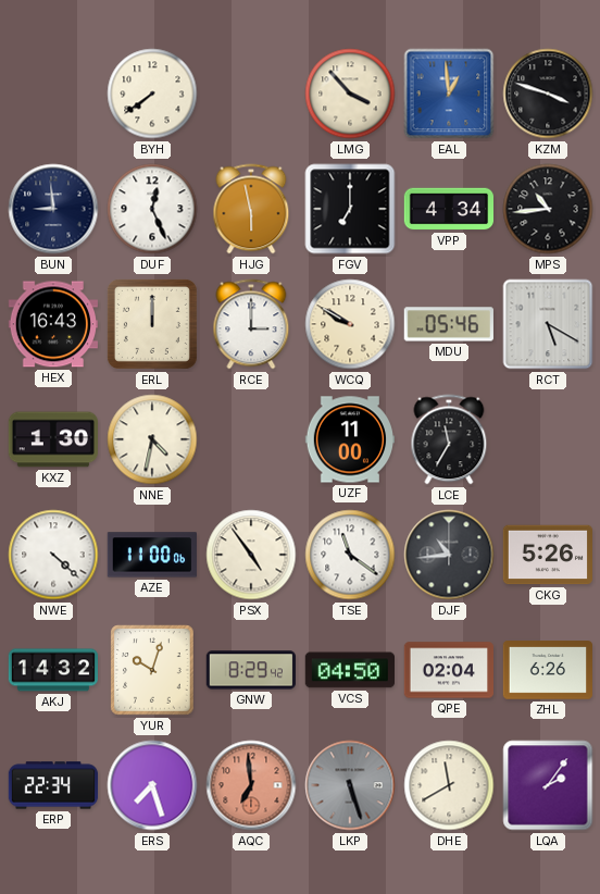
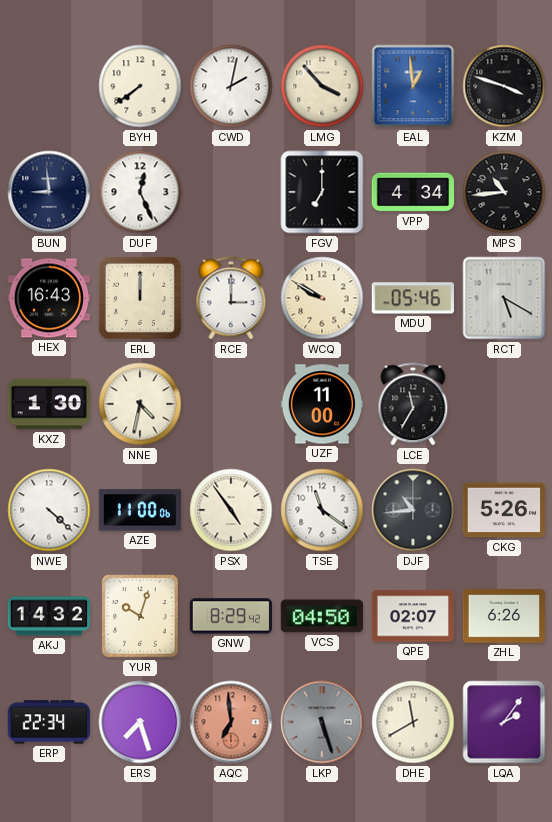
CWD: none -> 2:02
HJG: 5:58 -> none
QPE: 02:04 -> 02:07
